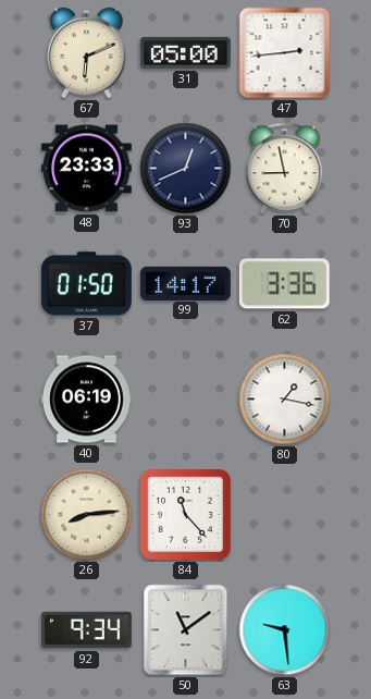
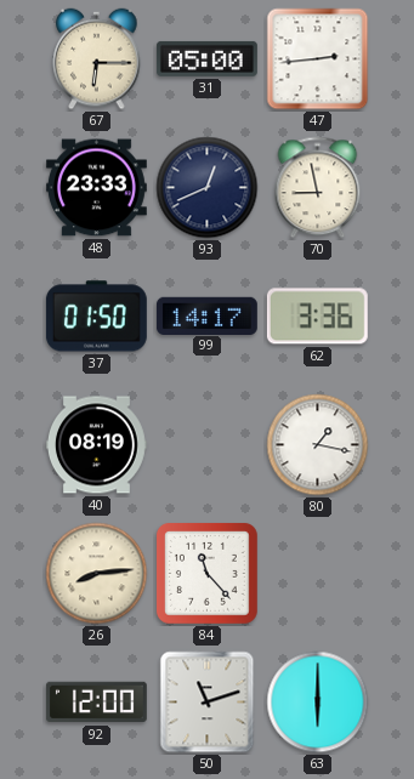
67: 6:11 -> 6:15
40: 06:19 -> 08:19
92: 9:34 -> 12:00
50: 11:09 -> 11:12
63: 9:29 -> 6:00
